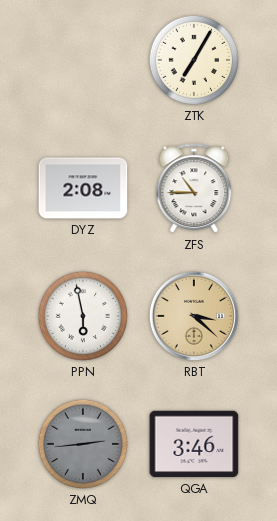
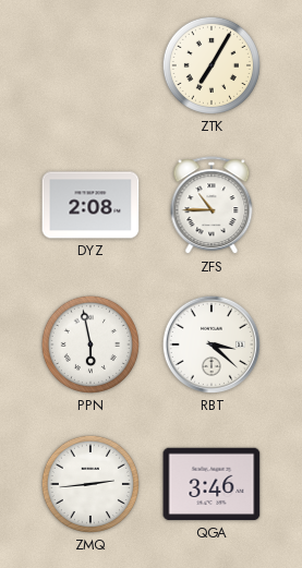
RBT dial: champagne -> white
ZMQ dial: grey -> white
